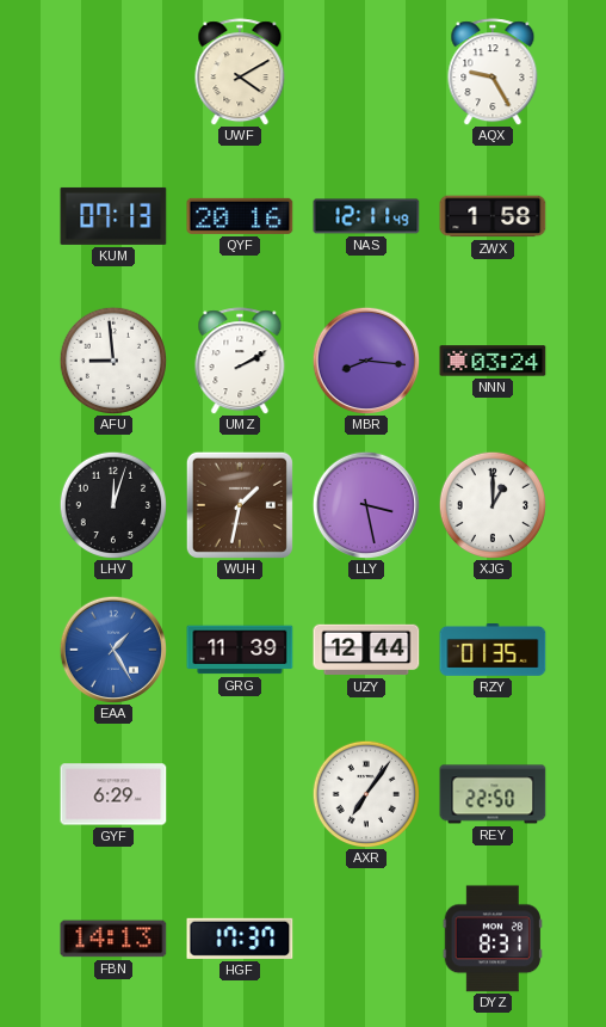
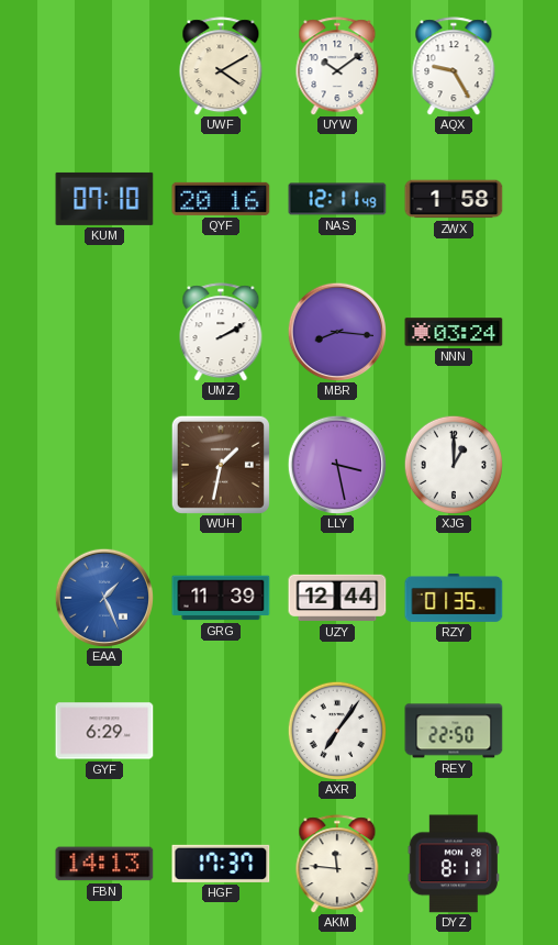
UYW: none -> 10:09
KUM: 07:13 -> 07:10
AFU: 8:59 -> none
LHV: 12:03 -> none
EAA: 1:25 -> 1:26
AKM: none -> 11:46
DYZ: 8:31 -> 8:11
